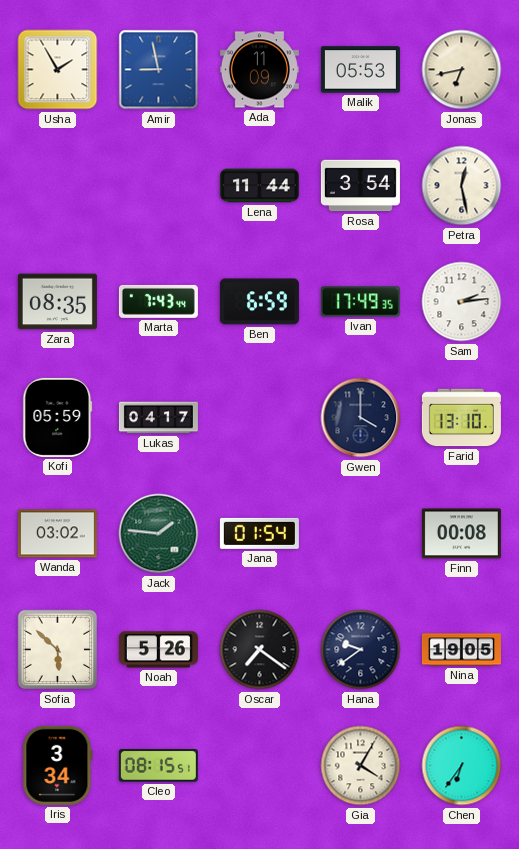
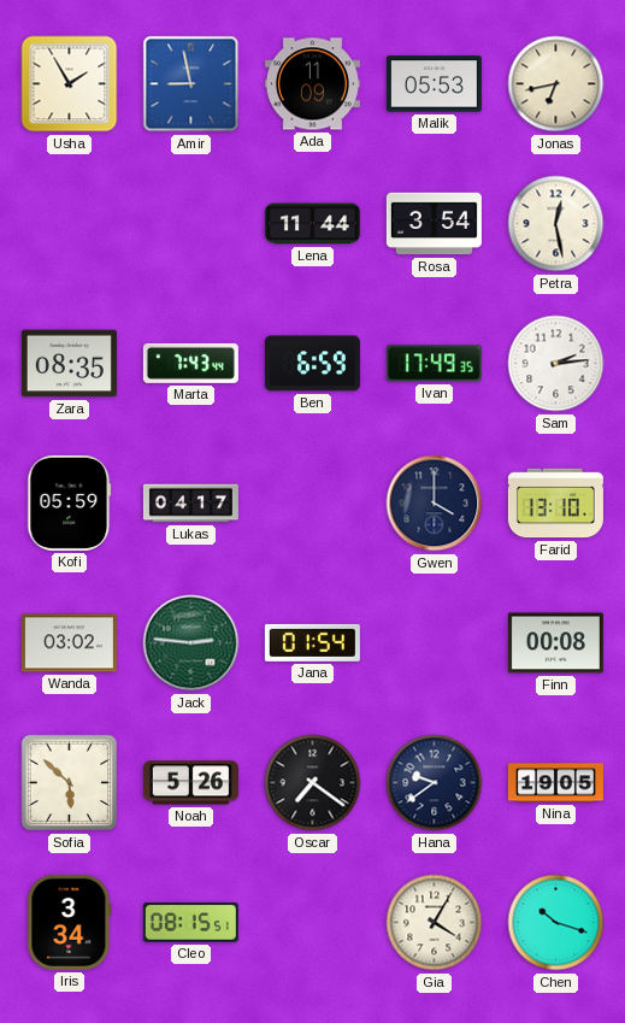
Jack: 1:46 -> 2:46
Chen: 6:36 -> 10:18
